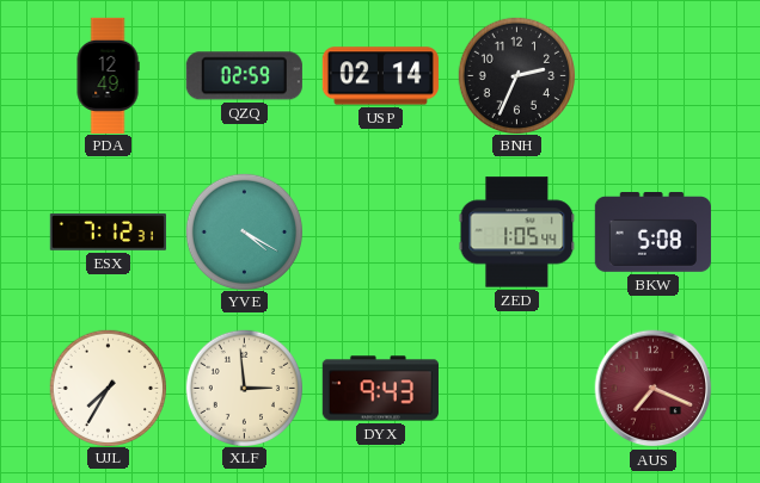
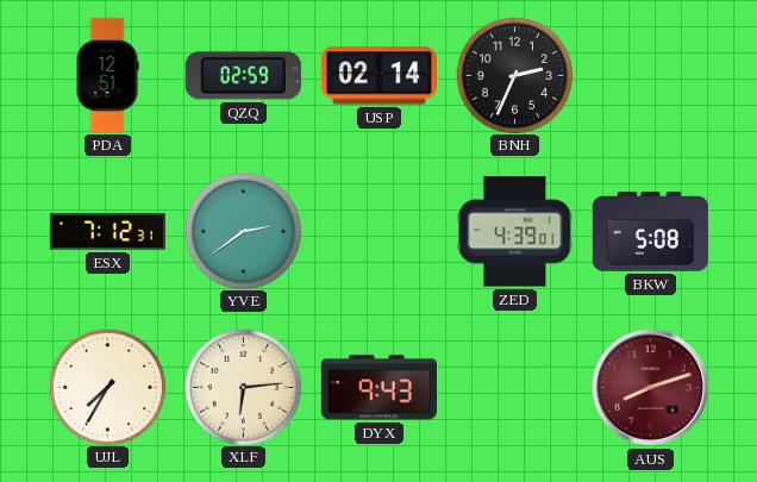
PDA: 12:49 -> 12:51
YVE: 4:20 -> 2:39
ZED: 1:05 -> 4:39
XLF: 2:59 -> 6:14
AUS: 7:19 -> 8:12
